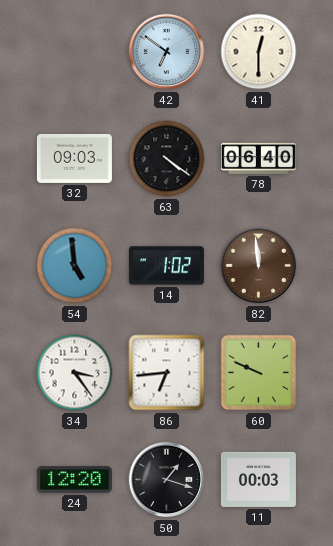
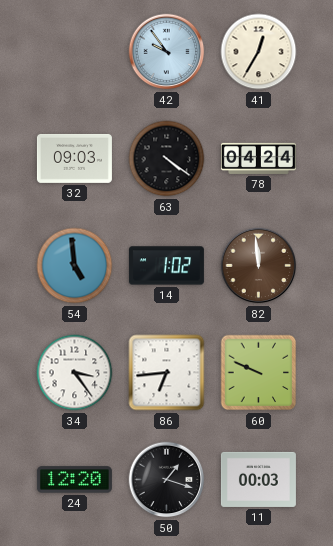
42: 6:51 -> 9:54
41: 12:30 -> 12:35
78: 06:40 -> 04:24
